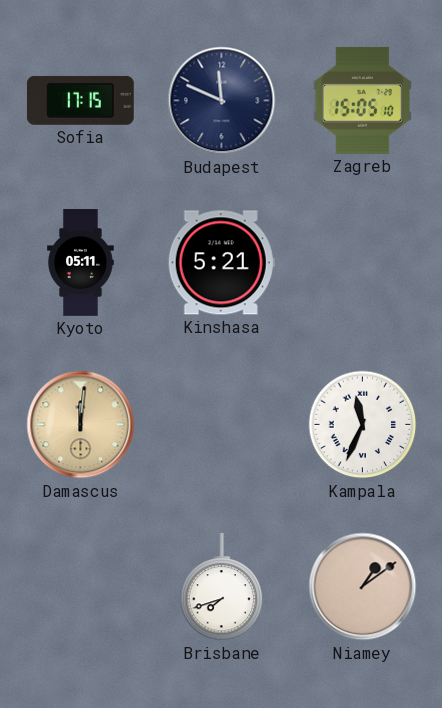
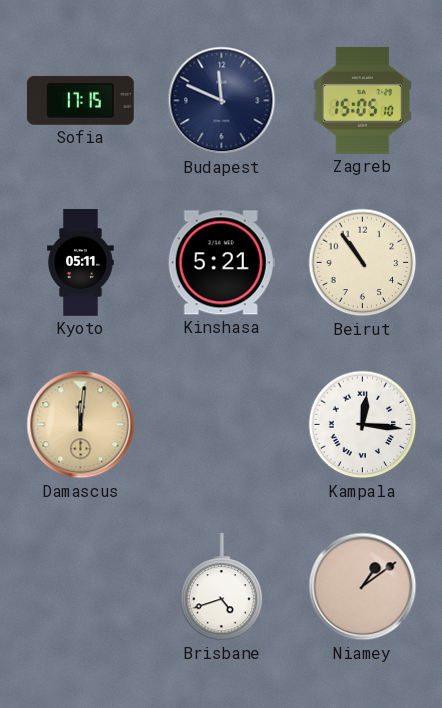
Beirut: none -> 10:54
Kampala: 11:34 -> 12:16
Brisbane: 7:42 -> 4:42
